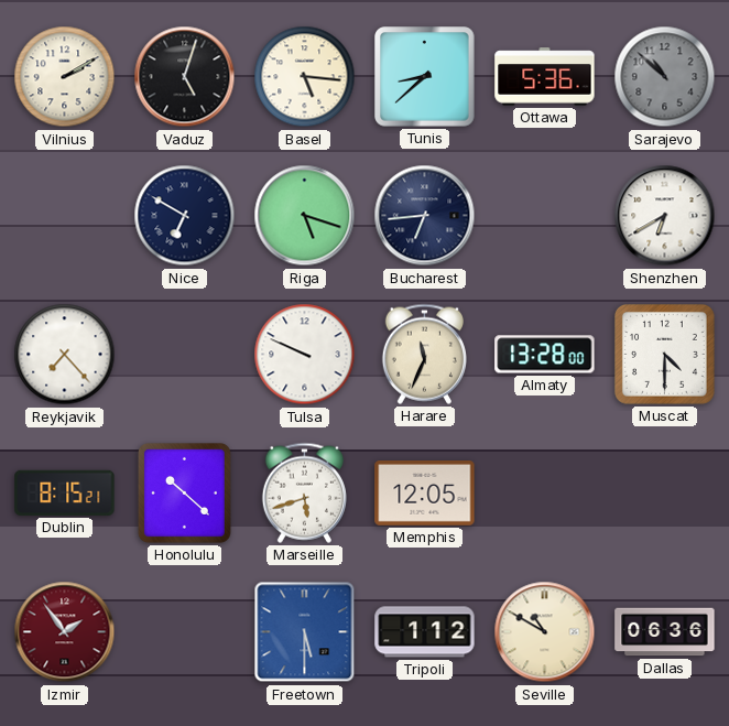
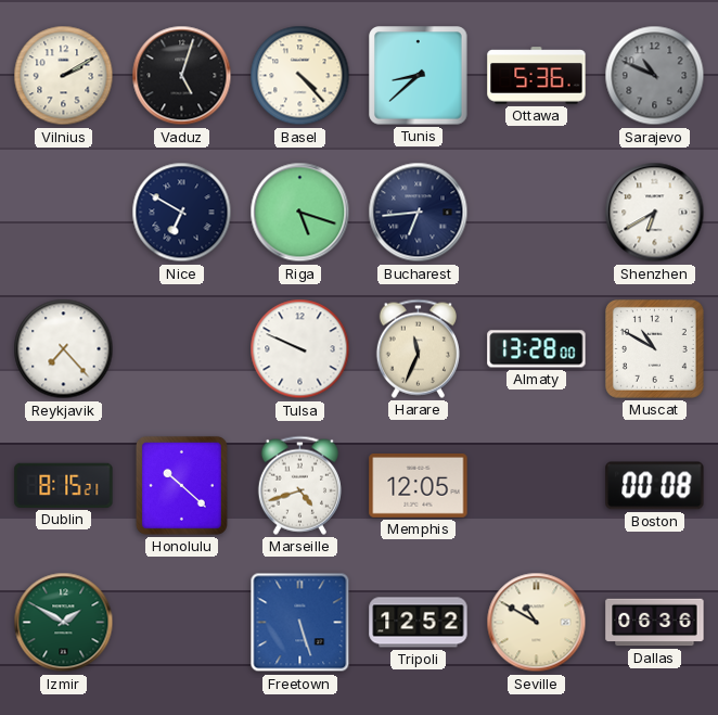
Basel: 5:16 -> 4:23
Sarajevo: 10:52 -> 10:49
Muscat: 4:30 -> 10:50
Marseille: 5:42 -> 4:42
Boston: none -> 00:08
Izmir: 1:54 -> 1:50
Izmir dial: burgundy -> green
Freetown: 5:30 -> 5:27
Tripoli: 1:12 -> 12:52
